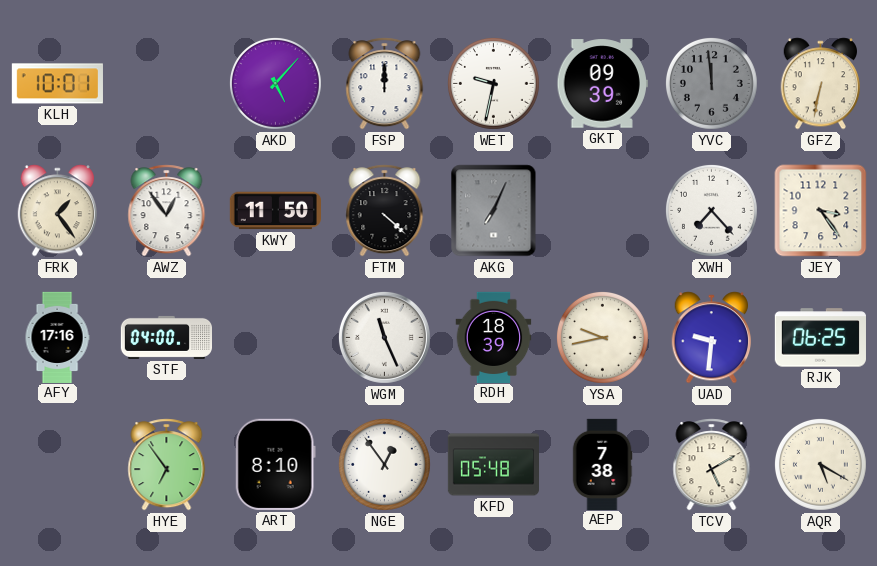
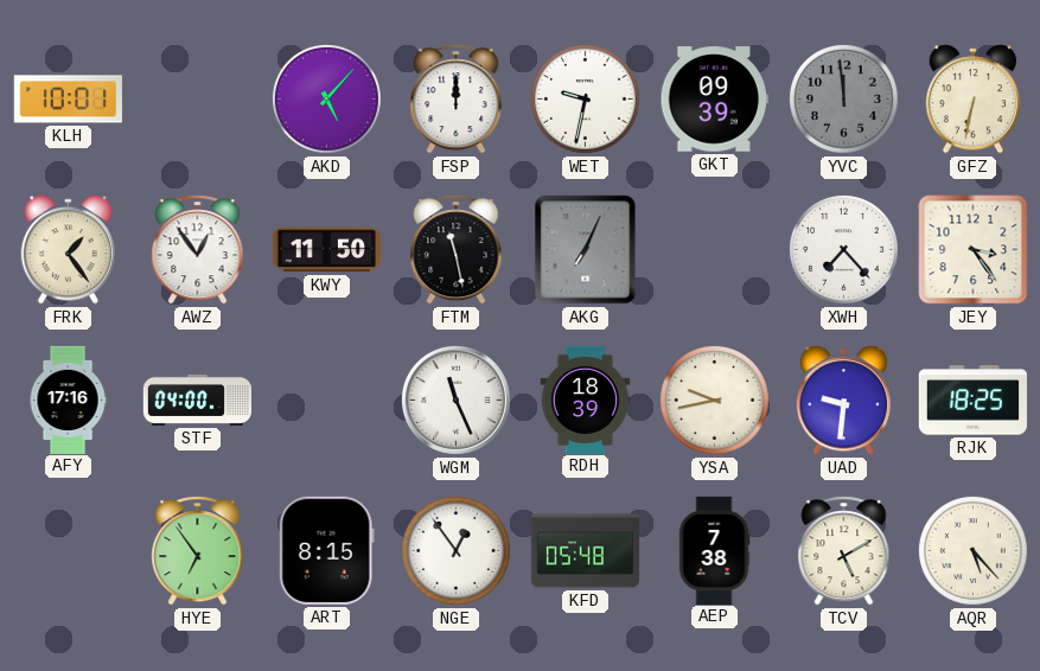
FTM: 4:22 -> 11:28
RJK: 06:25 -> 18:25
ART: 8:10 -> 8:15
AQR: 5:20 -> 5:23
